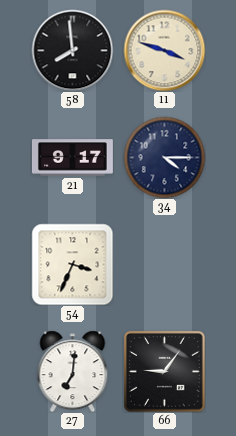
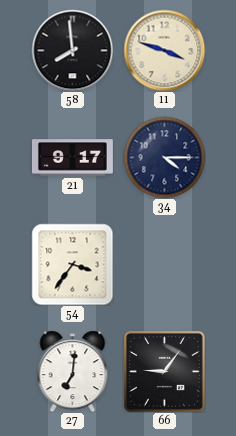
54: 3:34 -> 3:36
